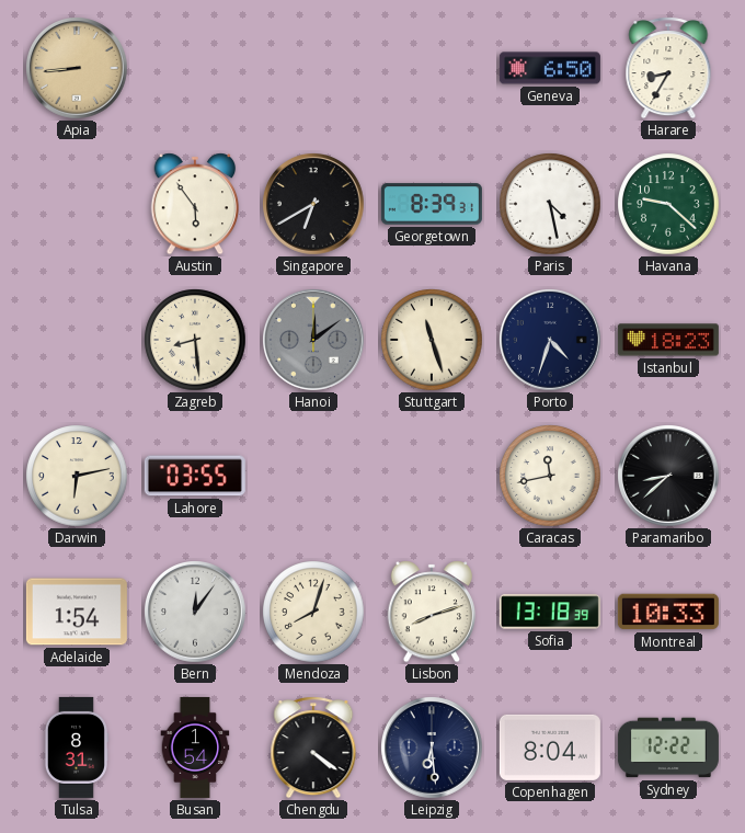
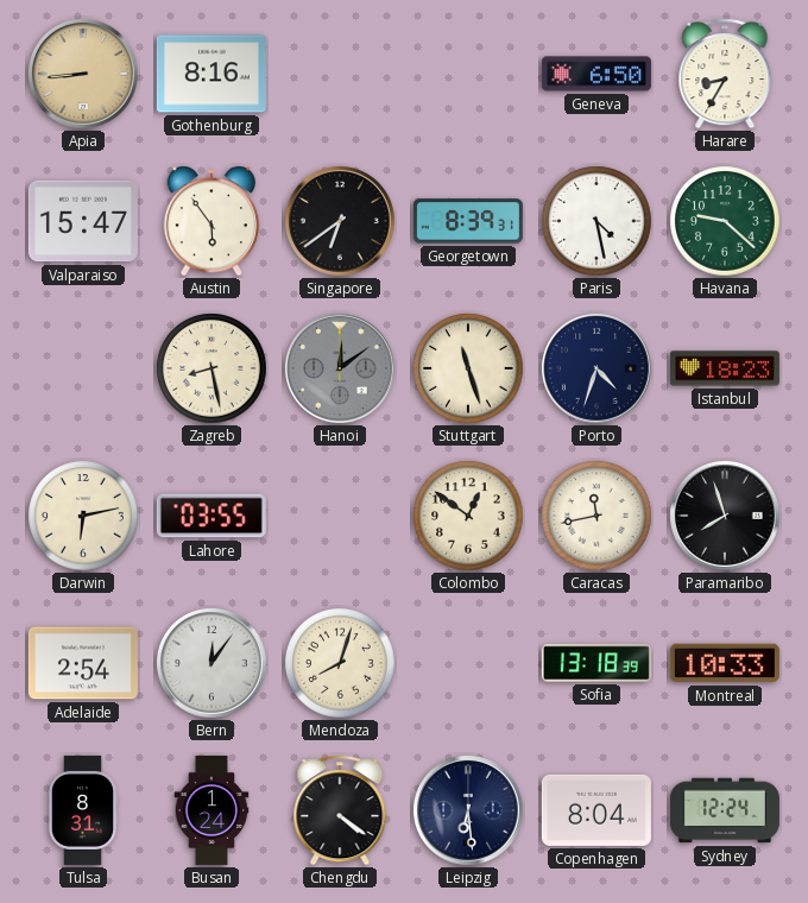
Gothenburg: none -> 8:16
Valparaiso: none -> 15:47
Singapore: 6:40 -> 6:39
Zagreb: 8:29 -> 8:28
Colombo: none -> 12:51
Paramaribo: 8:38 -> 7:57
Adelaide: 1:54 -> 2:54
Lisbon: 8:12 -> none
Busan: 1:54 -> 1:24
Sydney: 12:22 -> 12:24
